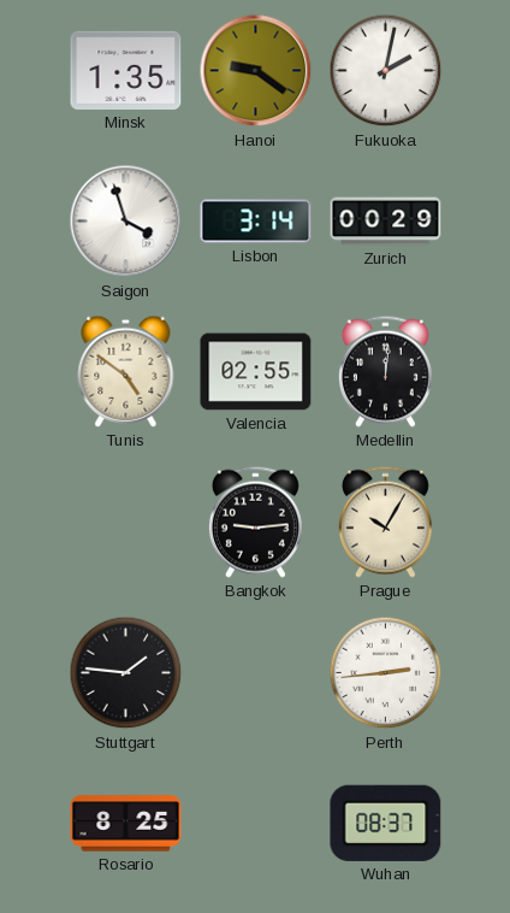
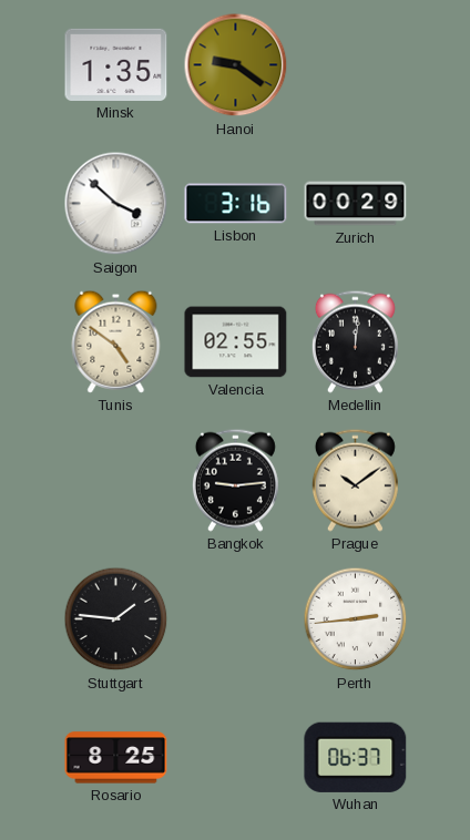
Fukuoka: 2:02 -> none
Saigon: 3:57 -> 3:52
Lisbon: 3:14 -> 3:16
Prague: 10:05 -> 10:09
Wuhan: 08:37 -> 06:37
